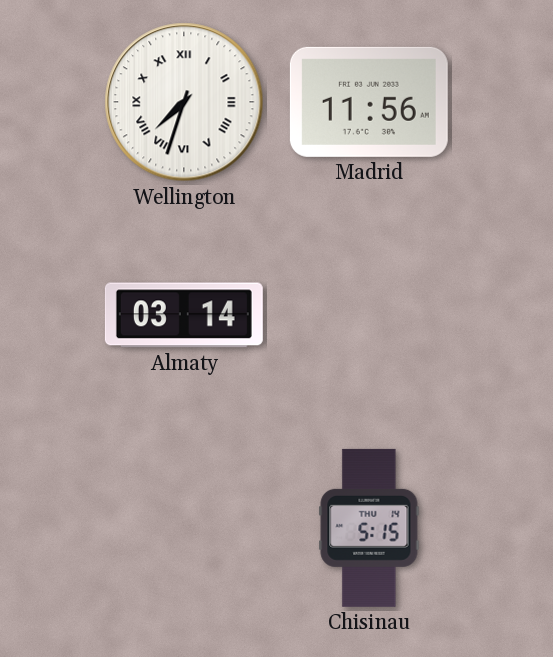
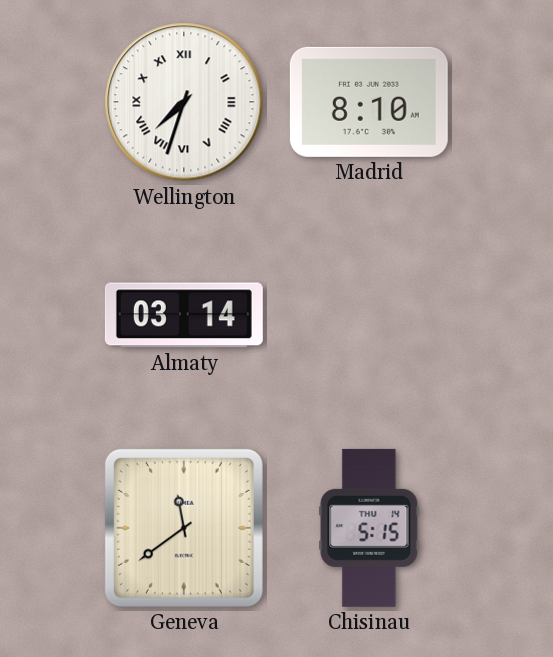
Madrid: 11:56 -> 8:10
Geneva: none -> 11:39
